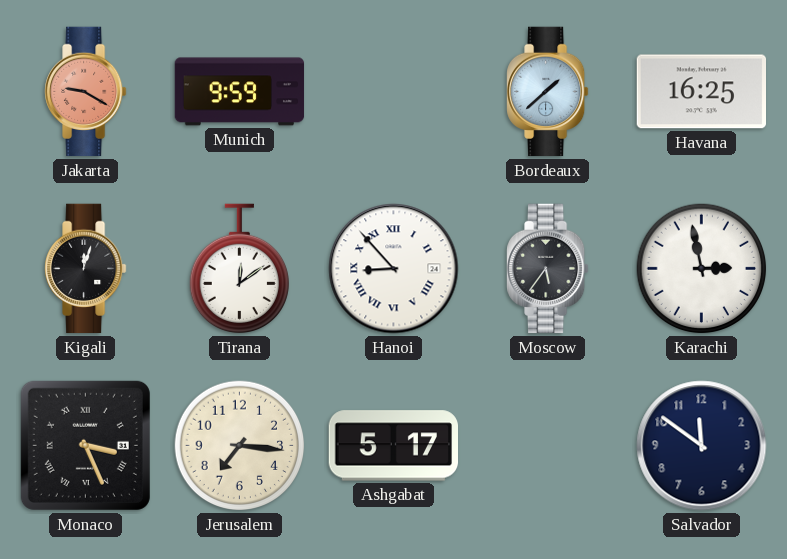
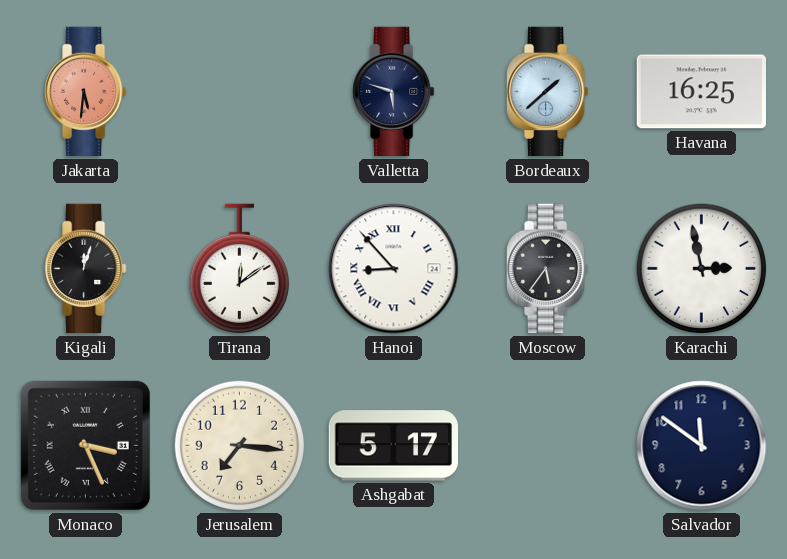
Jakarta: 9:20 -> 5:31
Munich: 9:59 -> none
Valletta: none -> 5:48
